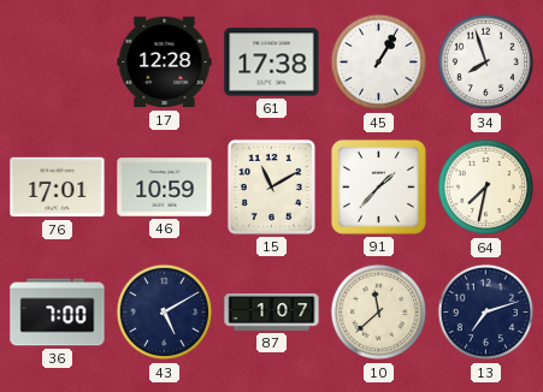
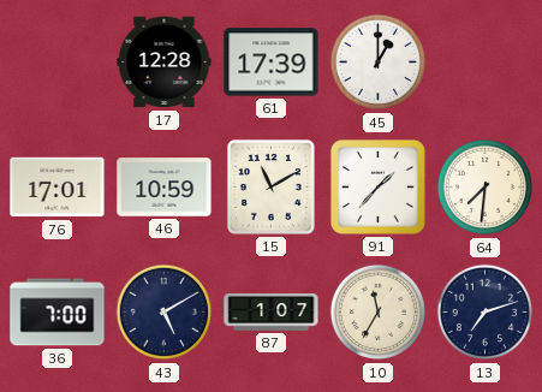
61: 17:38 -> 17:39
45: 1:05 -> 1:00
34: 7:57 -> none
64: 7:32 -> 7:31
10: 11:38 -> 11:35
